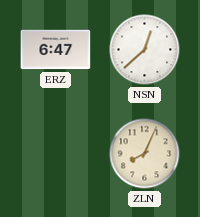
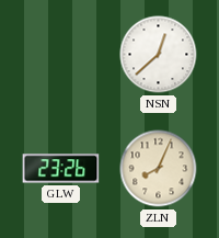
ERZ: 6:47 -> none
GLW: none -> 23:26
